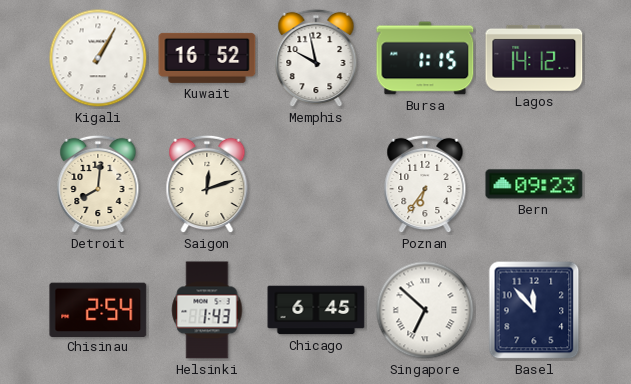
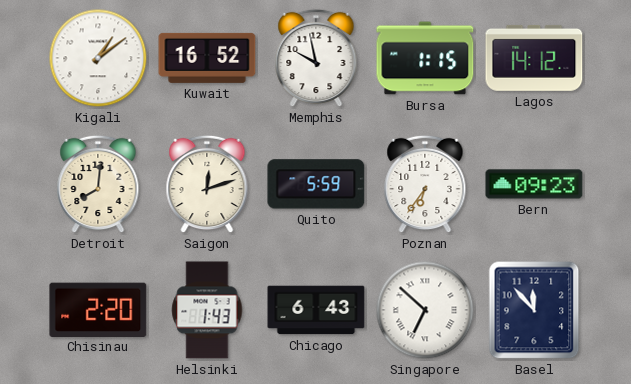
Kigali: 1:05 -> 1:09
Quito: none -> 5:59
Chisinau: 2:54 -> 2:20
Chicago: 6:45 -> 6:43
